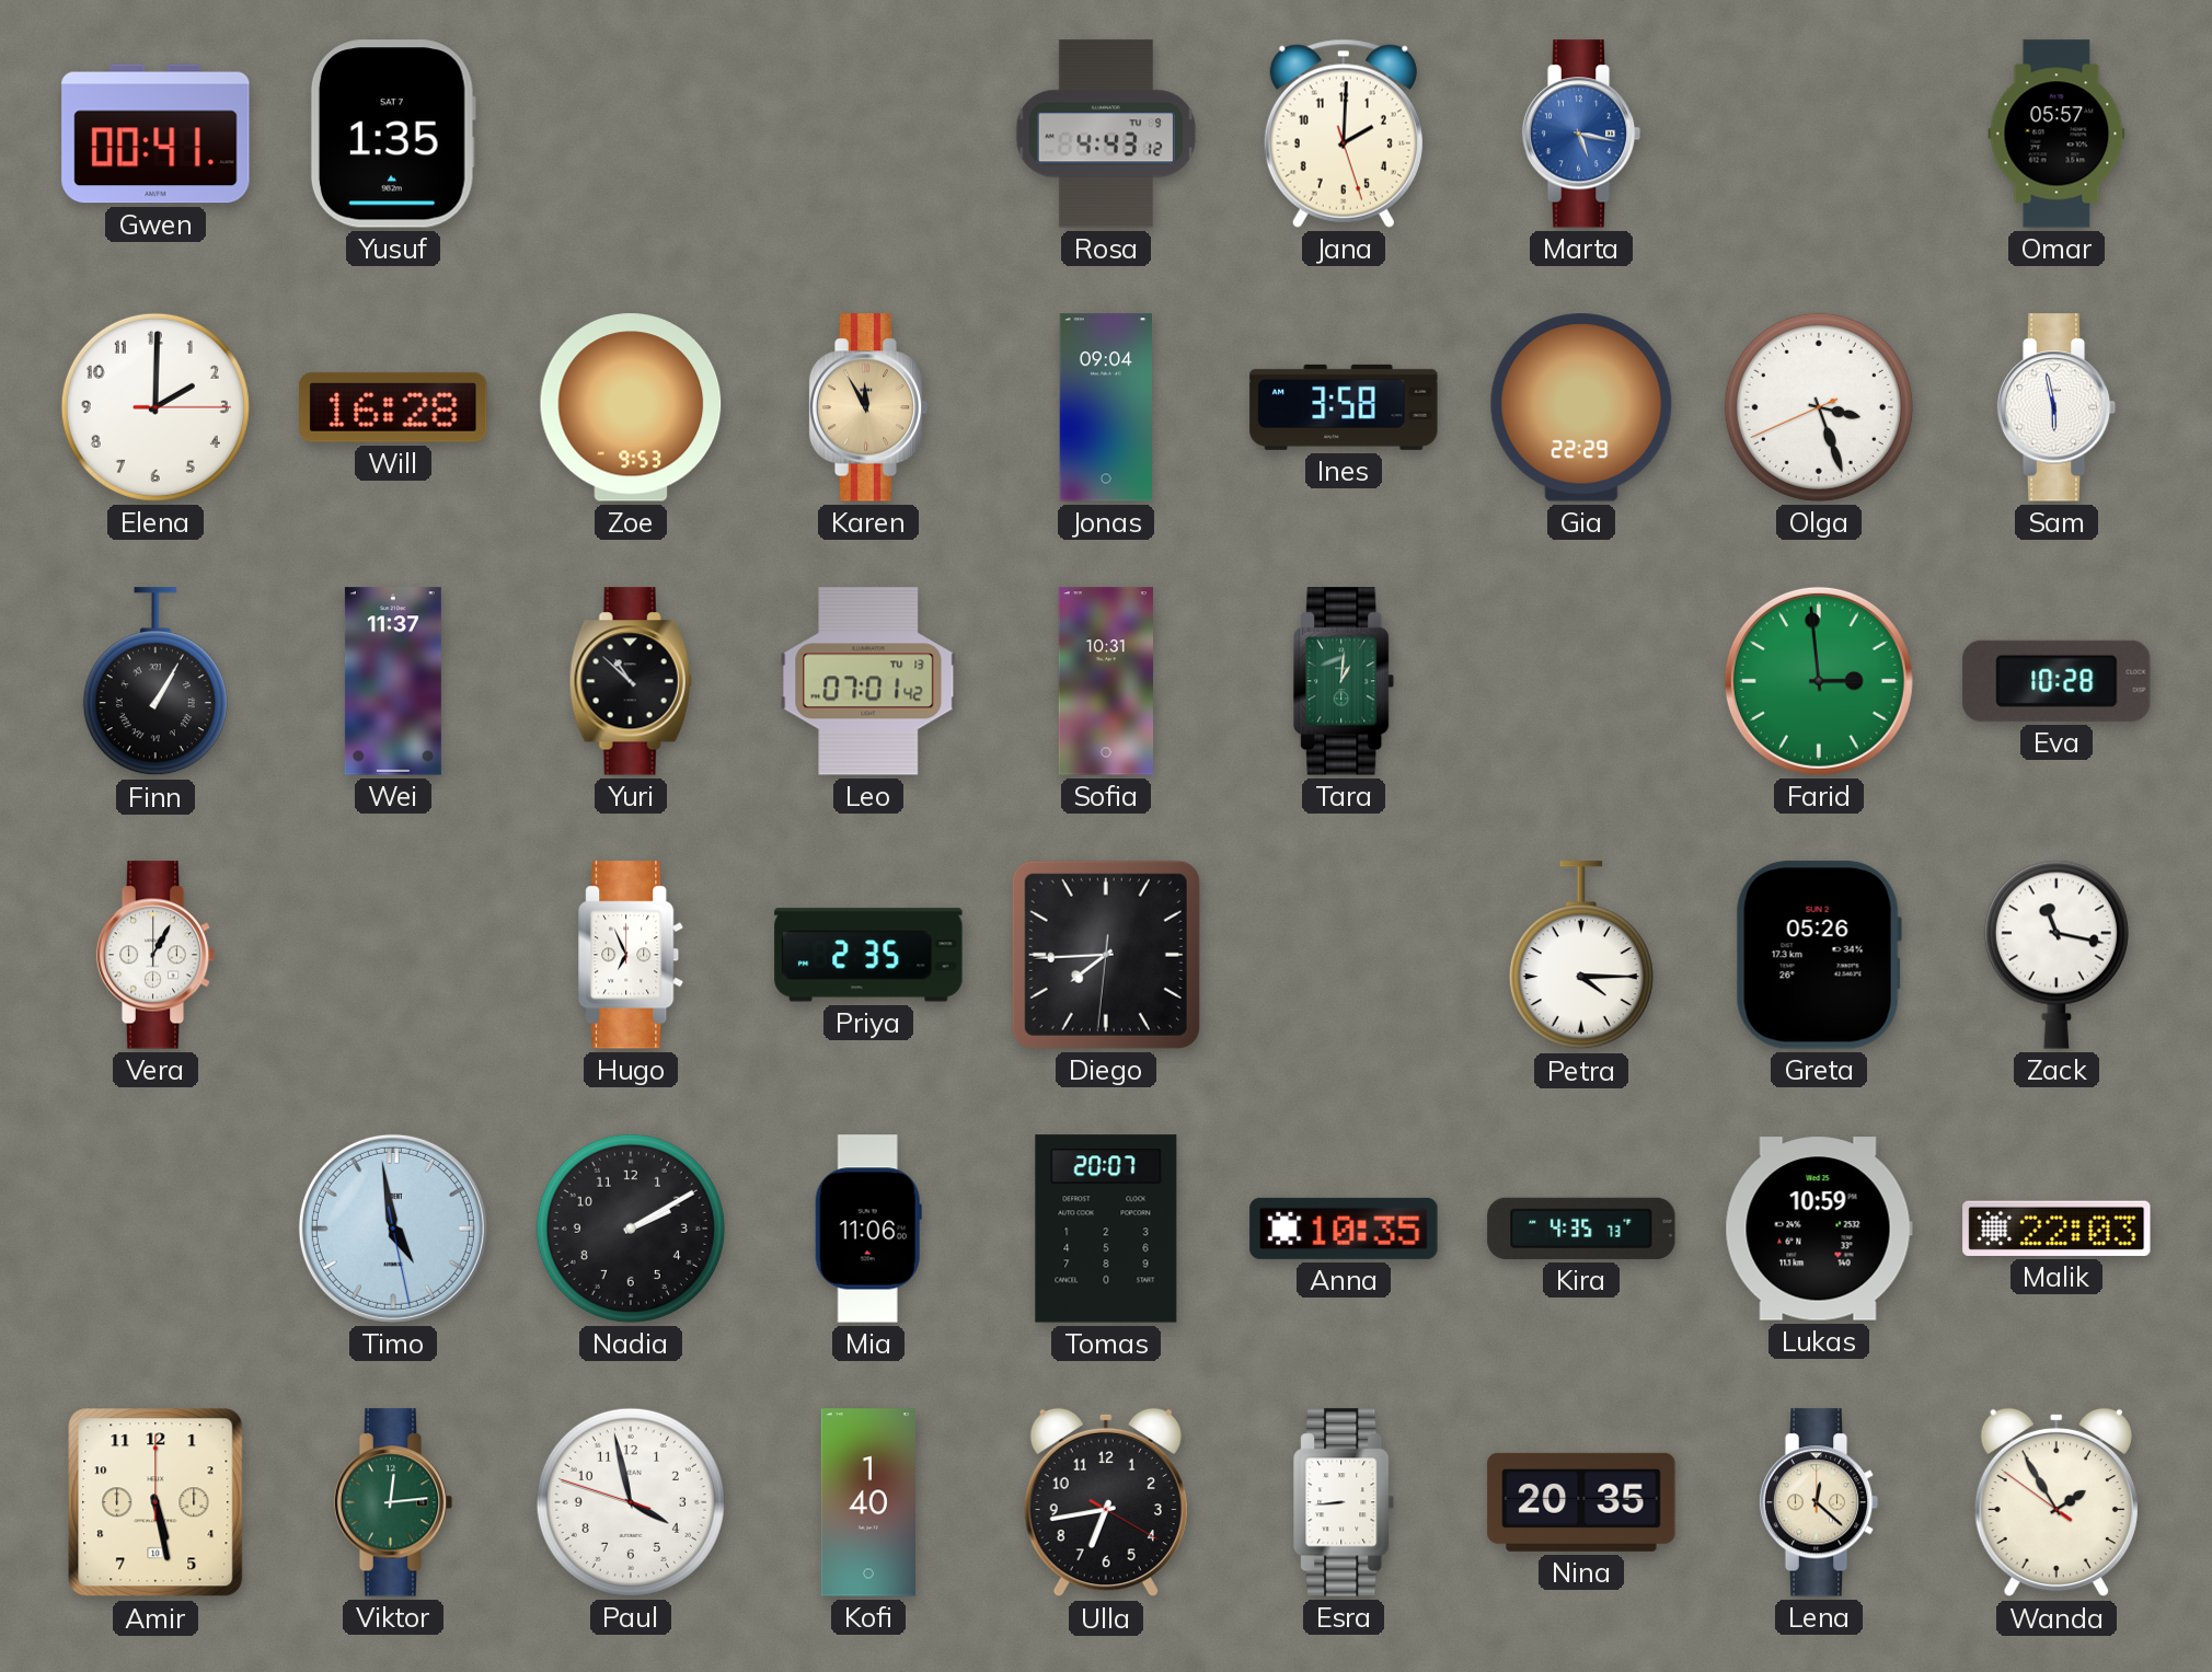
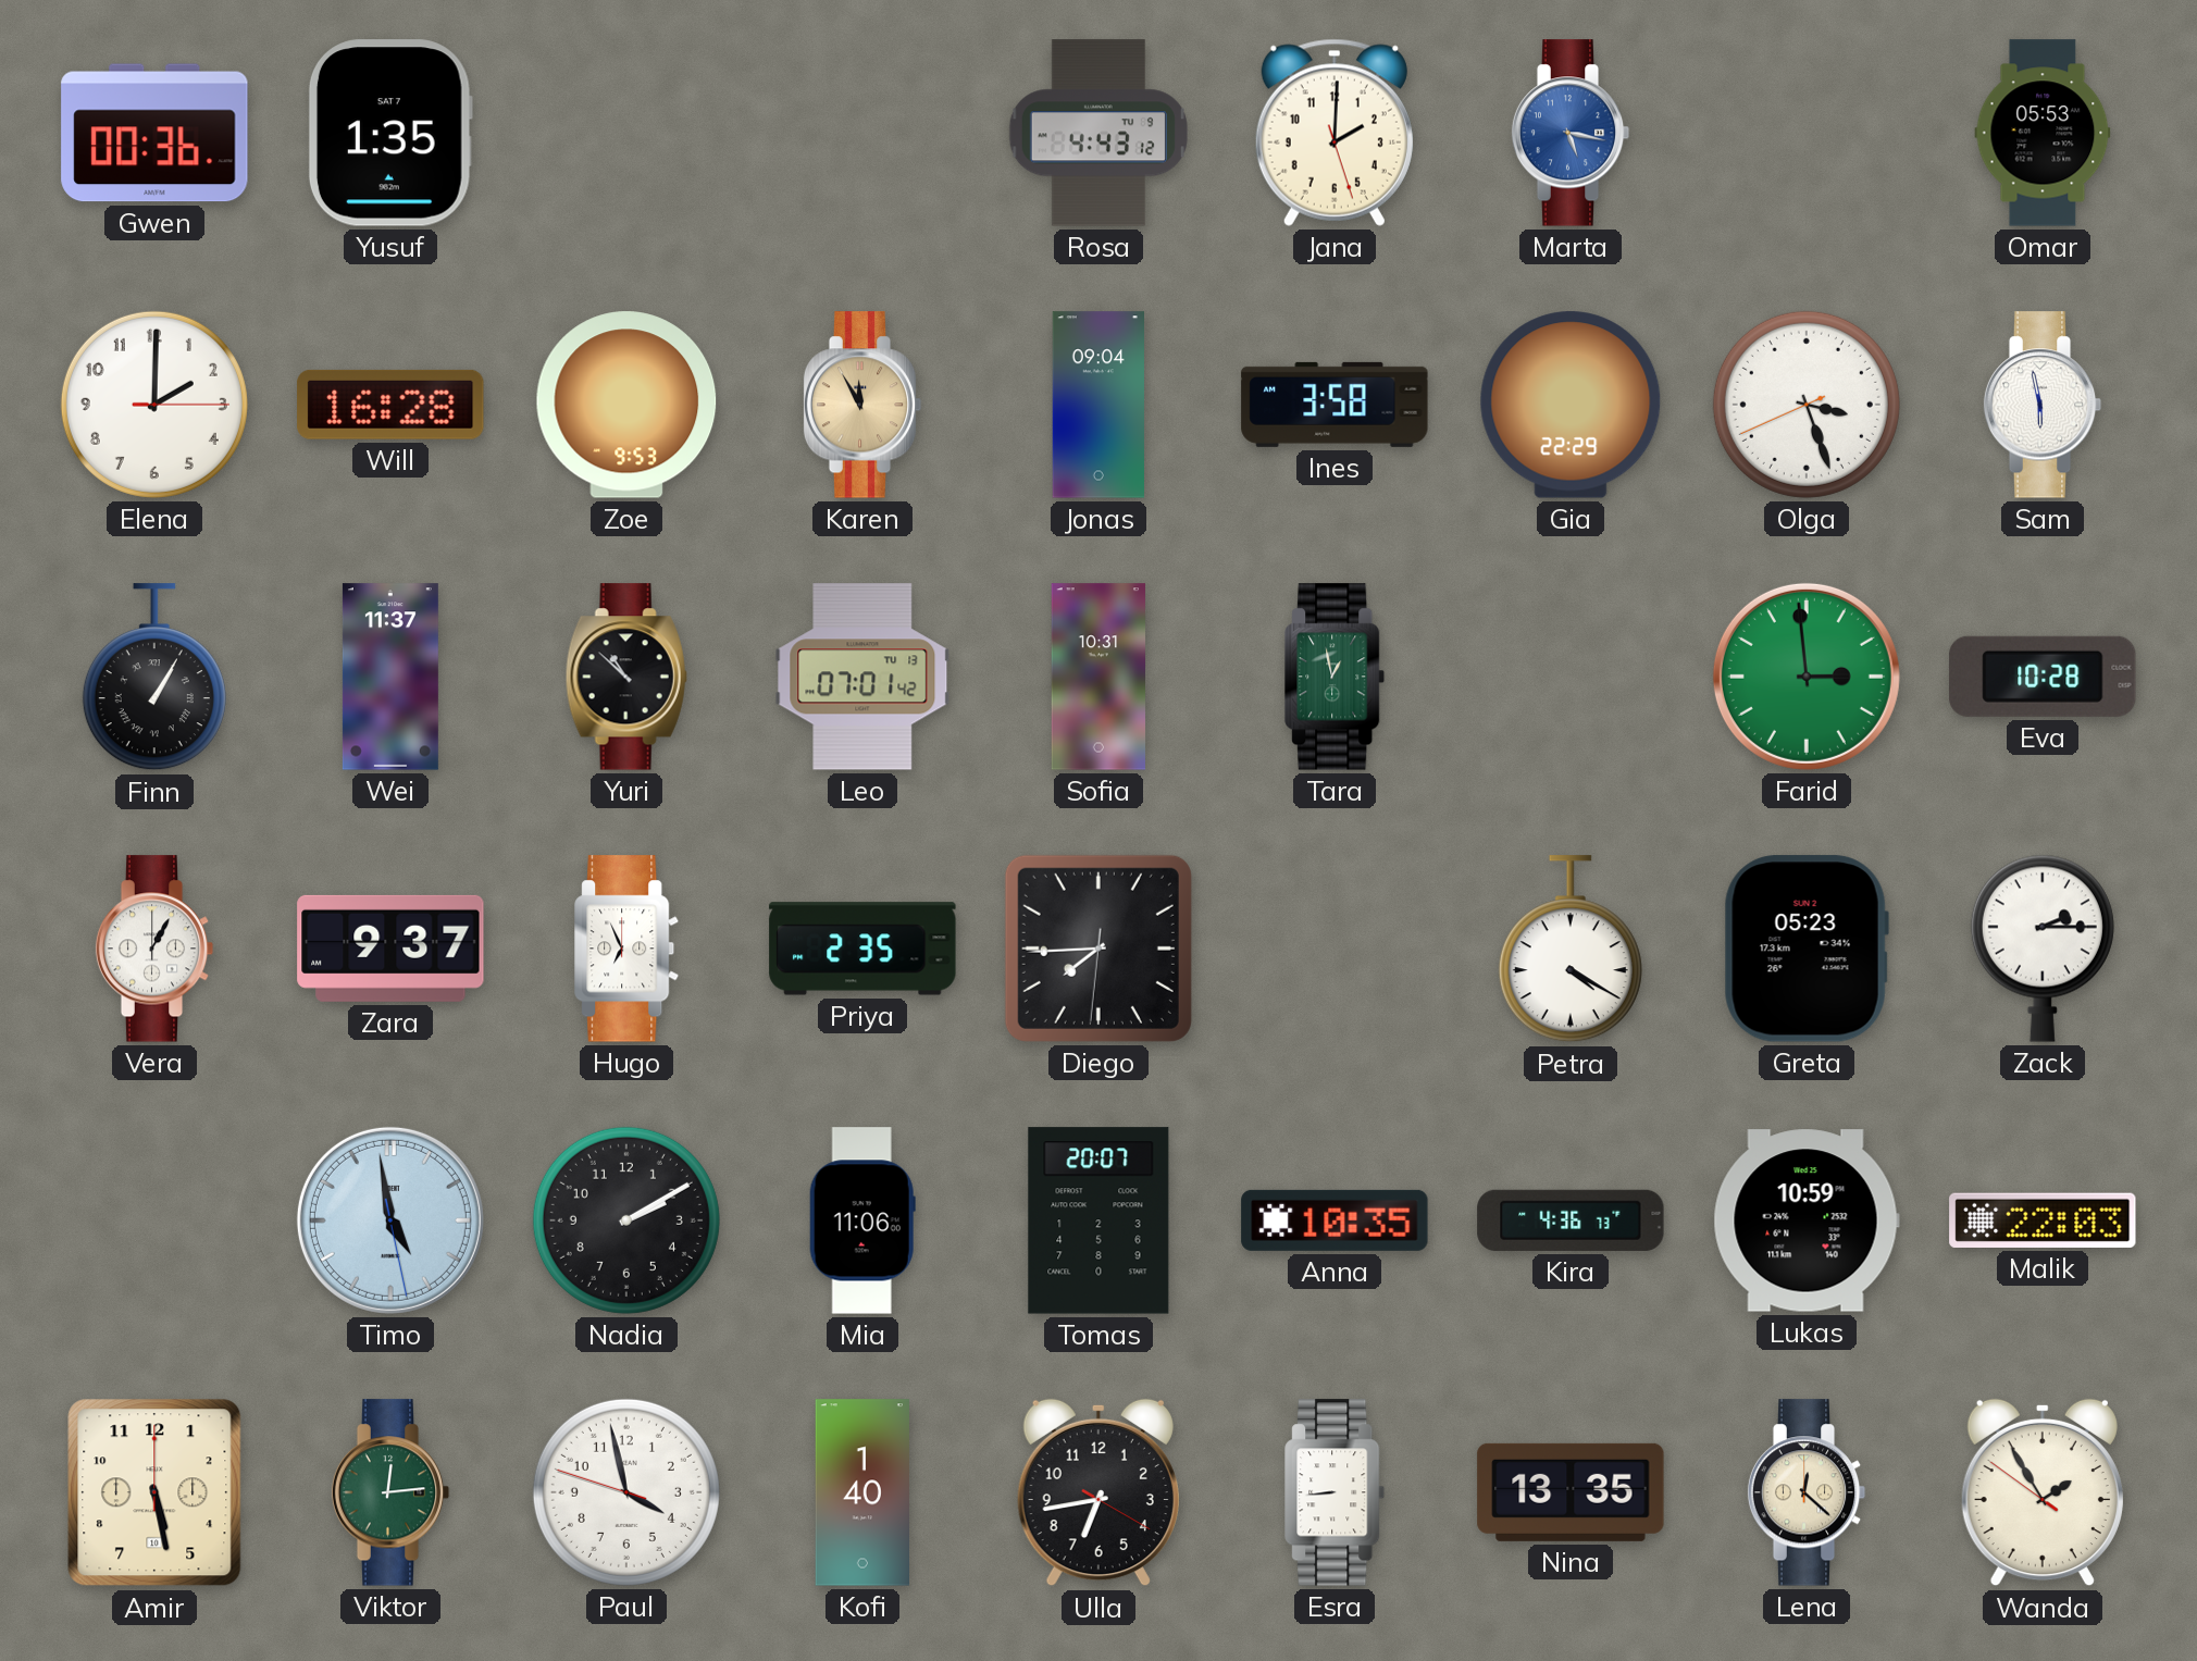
Gwen: 00:41 -> 00:36
Omar: 05:57 -> 05:53
Tara: 1:01 -> 12:58
Zara: none -> 9:37
Petra: 4:15 -> 4:20
Greta: 05:26 -> 05:23
Zack: 11:17 -> 2:15
Kira: 4:35 -> 4:36
Nina: 20:35 -> 13:35
